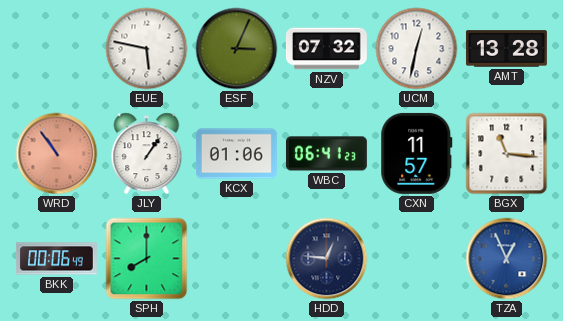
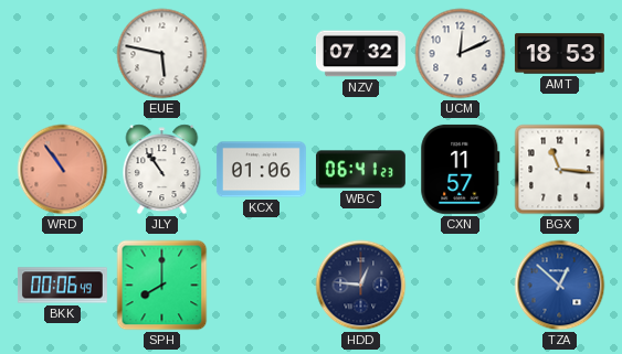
ESF: 3:04 -> none
UCM: 12:32 -> 12:11
AMT: 13:28 -> 18:53
JLY: 1:06 -> 10:54
TZA: 12:56 -> 12:52
